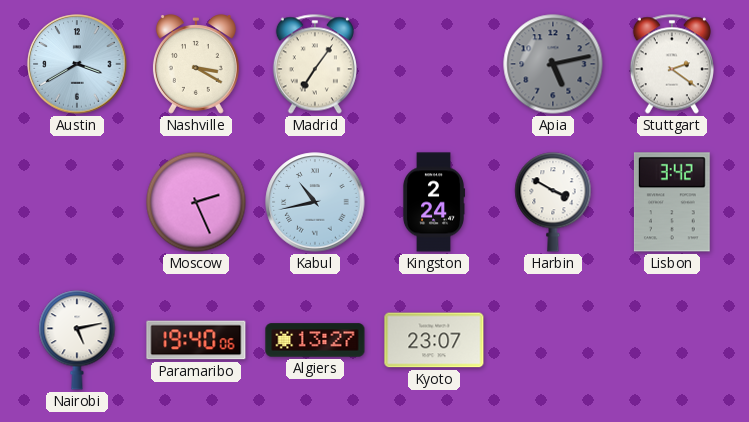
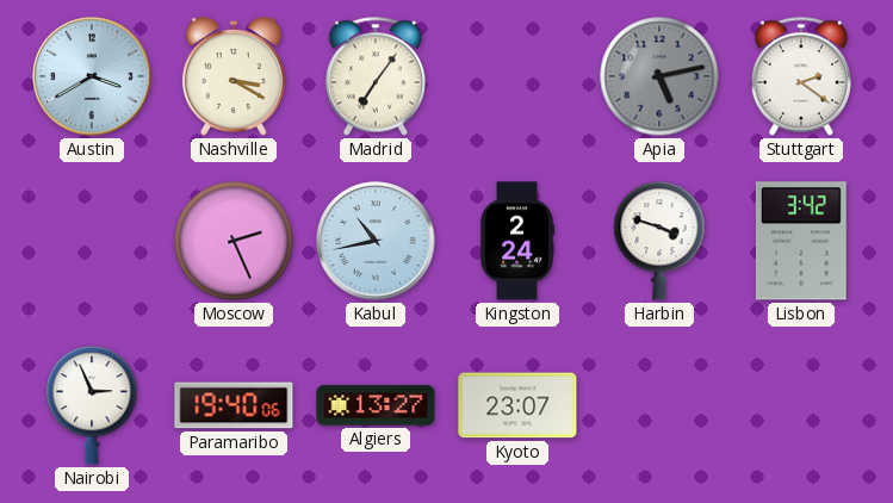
Harbin: 3:50 -> 3:48
Nairobi: 5:13 -> 2:56
